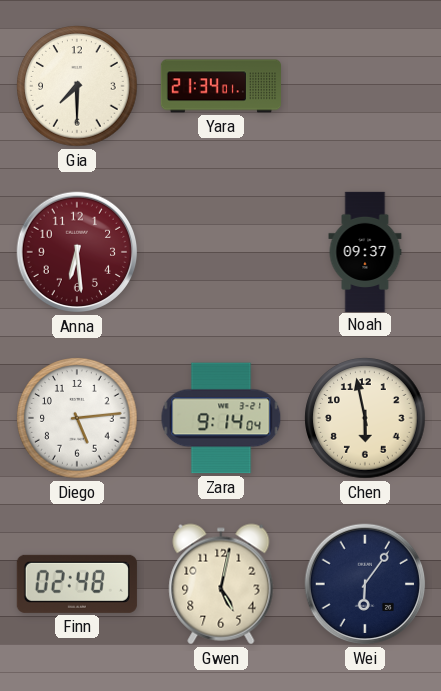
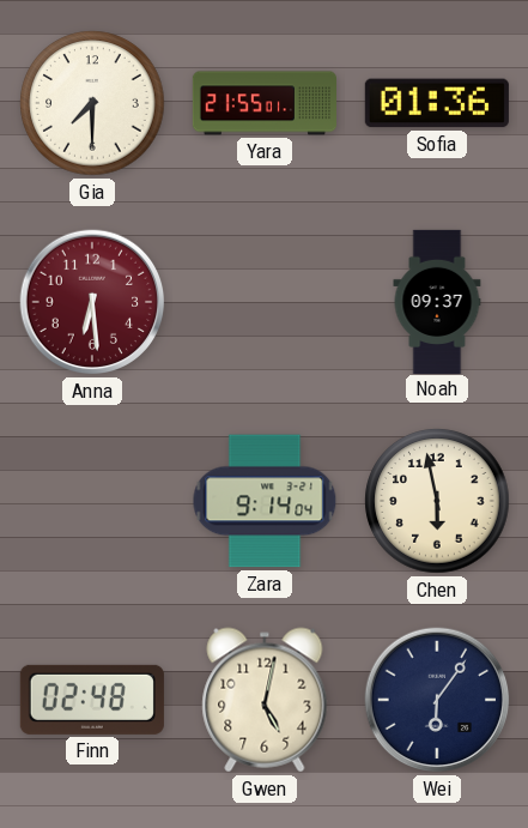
Yara: 21:34 -> 21:55
Sofia: none -> 01:36
Diego: 5:14 -> none
